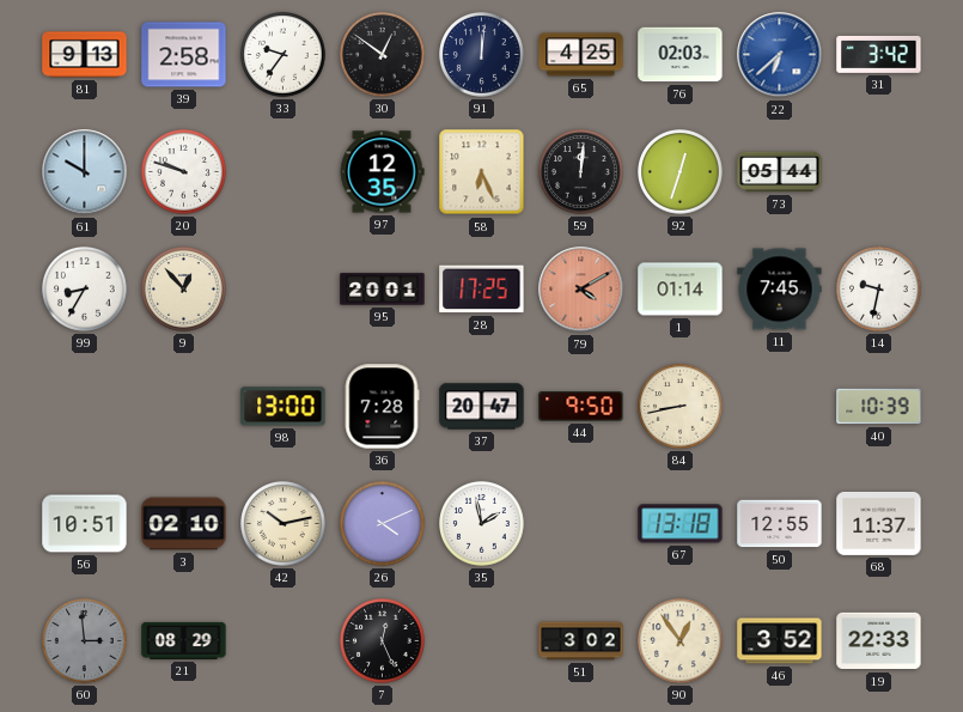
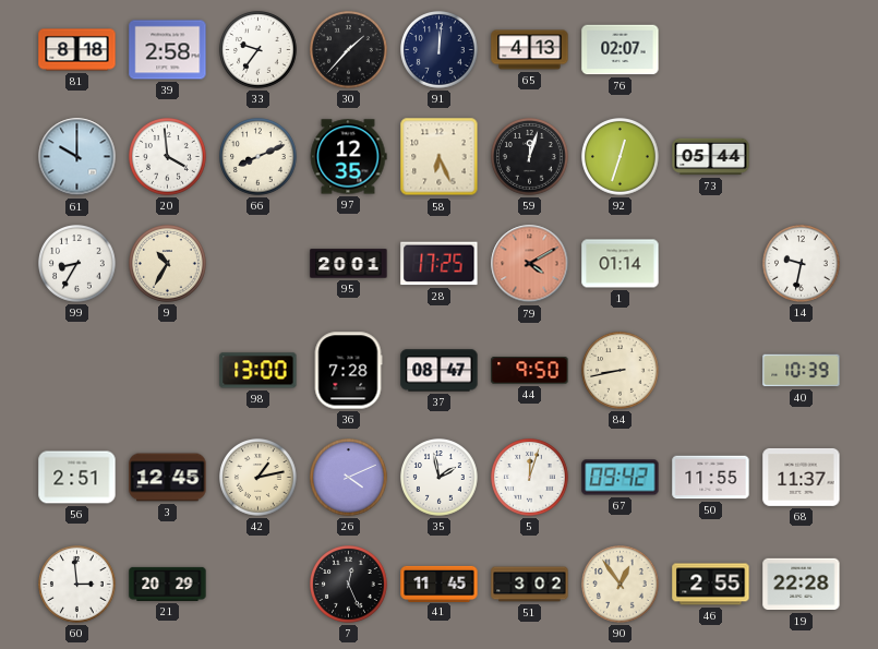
81: 9:13 -> 8:18
30: 12:51 -> 1:37
65: 4:25 -> 4:13
76: 02:03 -> 02:07
22: 6:38 -> none
31: 3:42 -> none
20: 9:48 -> 3:59
66: none -> 8:11
59: 12:01 -> 12:03
9: 12:53 -> 10:35
11: 7:45 -> none
37: 20:47 -> 08:47
56: 10:51 -> 2:51
3: 02:10 -> 12:45
42: 10:13 -> 1:13
5: none -> 12:03
67: 13:18 -> 09:42
50: 12:55 -> 11:55
60 dial: grey -> white
21: 08:29 -> 20:29
41: none -> 11:45
46: 3:52 -> 2:55
19: 22:33 -> 22:28
